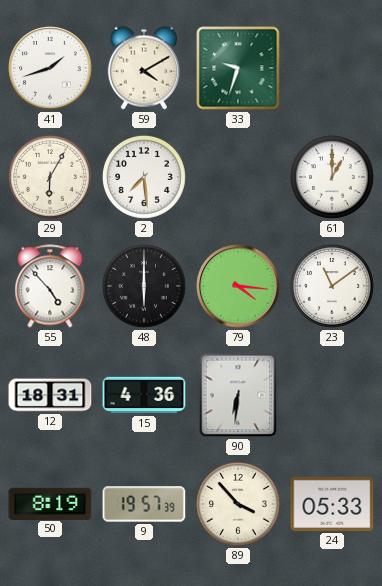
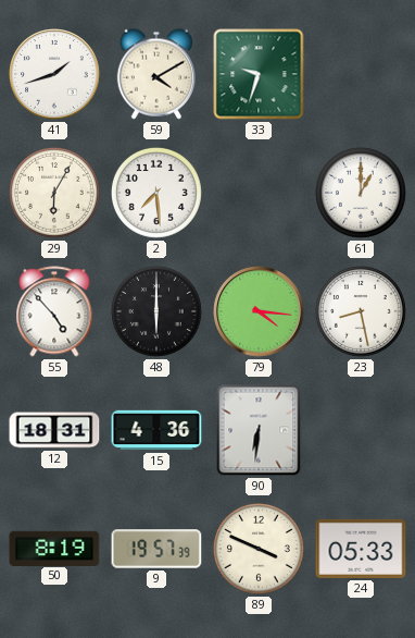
23: 11:09 -> 8:28
89: 3:53 -> 3:49
